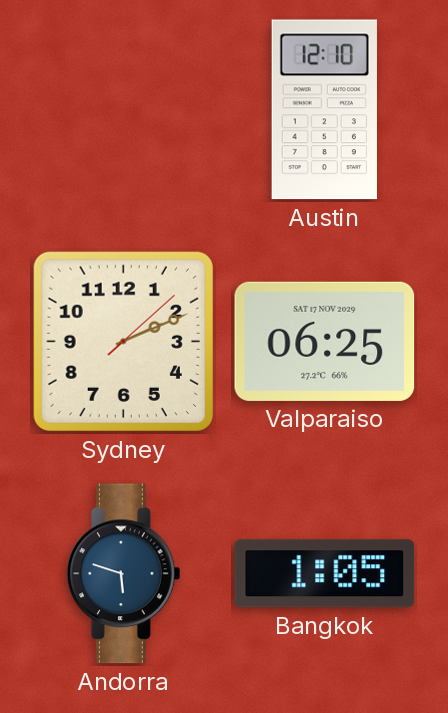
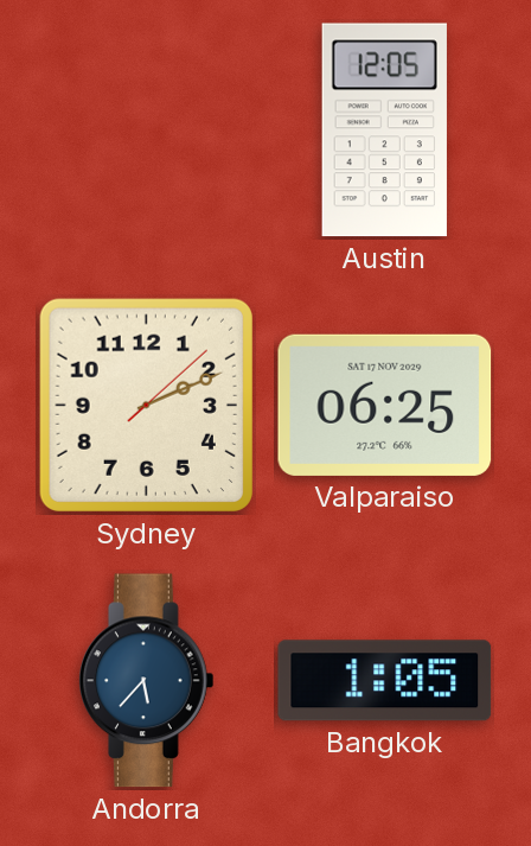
Austin: 12:10 -> 12:05
Andorra: 5:48 -> 5:37
